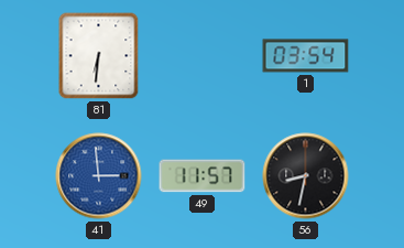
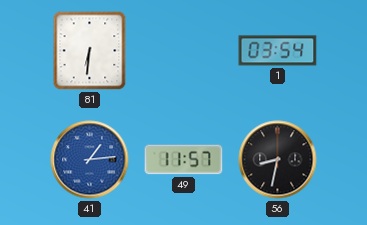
41: 2:59 -> 1:14
